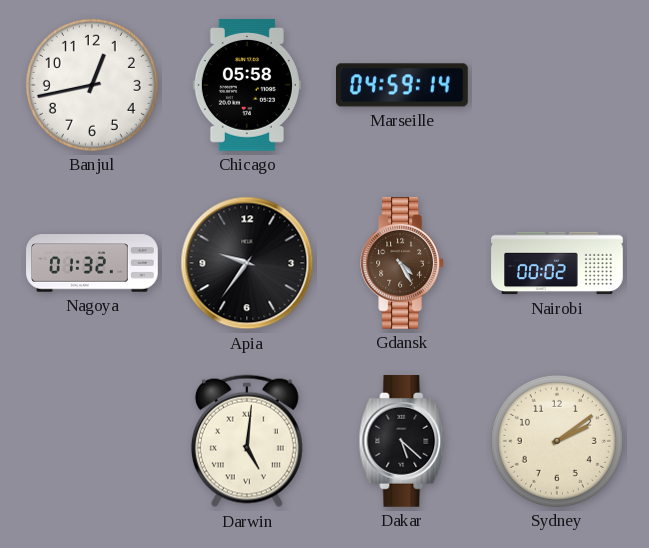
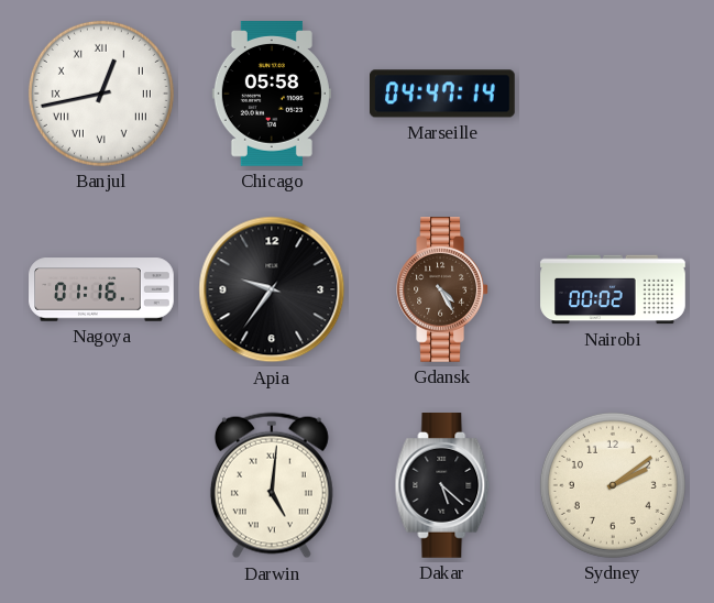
Banjul numerals: Arabic -> Roman
Marseille: 04:59 -> 04:47
Nagoya: 01:32 -> 01:16
